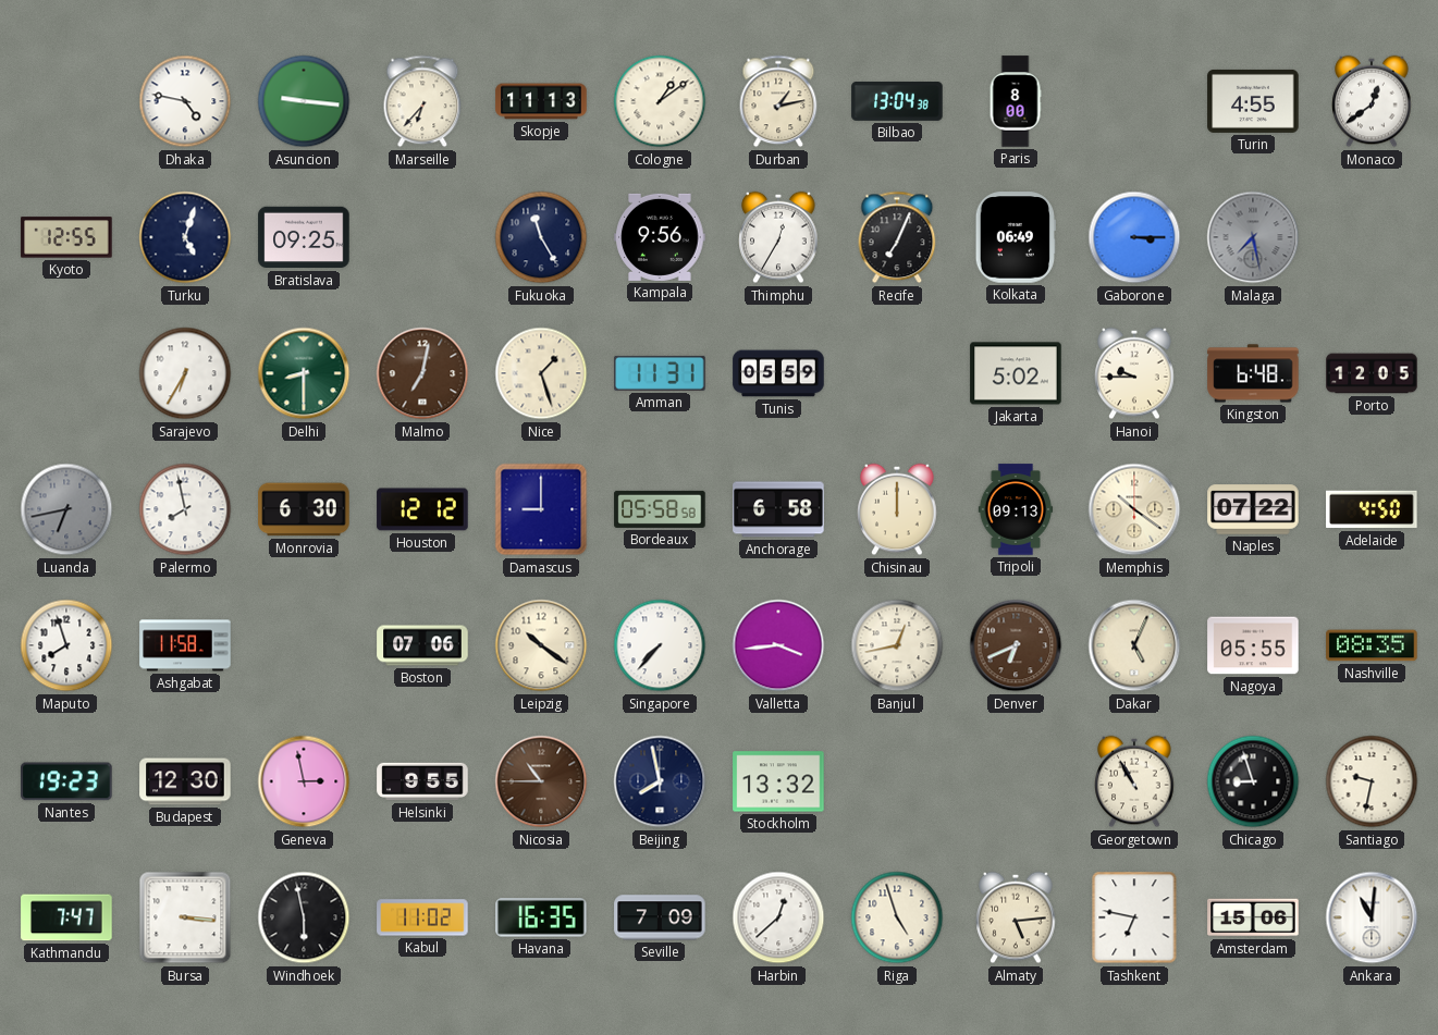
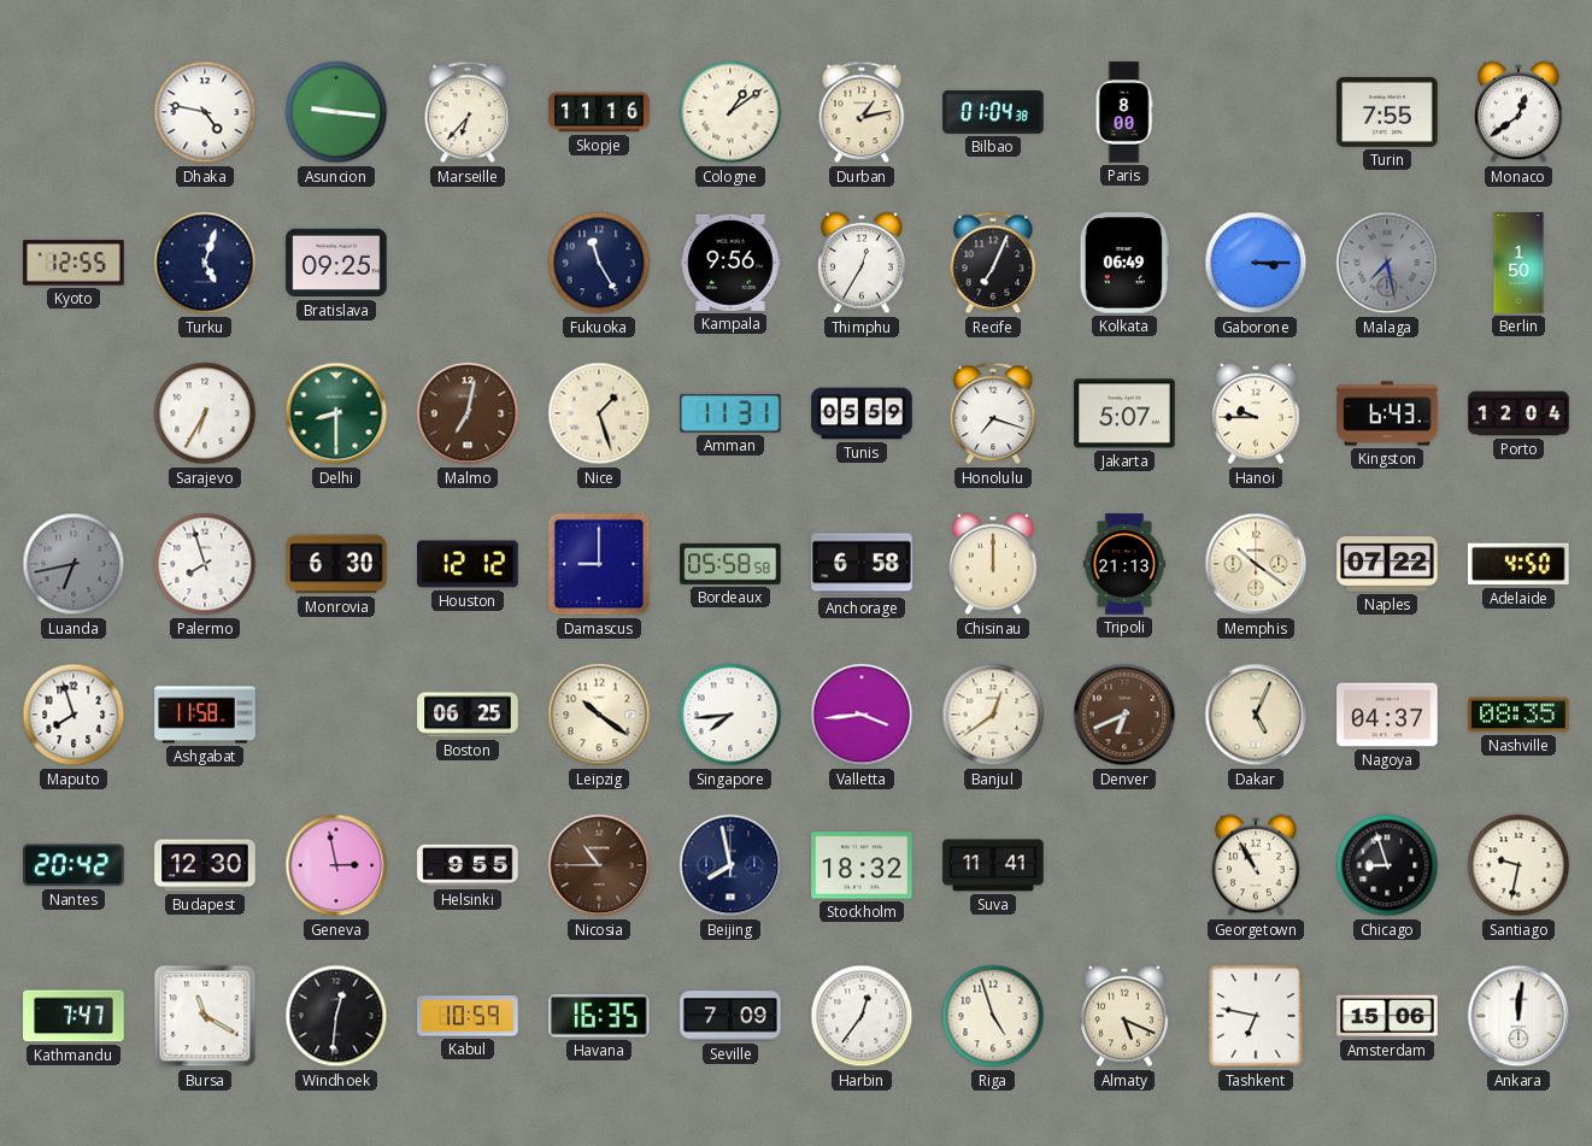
Skopje: 11:13 -> 11:16
Bilbao: 13:04 -> 01:04
Turin: 4:55 -> 7:55
Berlin: none -> 1:50
Honolulu: none -> 7:18
Jakarta: 5:02 -> 5:07
Kingston: 6:48 -> 6:43
Porto: 12:05 -> 12:04
Palermo: 7:58 -> 7:57
Tripoli: 09:13 -> 21:13
Boston: 07:06 -> 06:25
Singapore: 7:37 -> 7:44
Banjul: 12:43 -> 12:39
Nagoya: 05:55 -> 04:37
Nantes: 19:23 -> 20:42
Stockholm: 13:32 -> 18:32
Suva: none -> 11:41
Bursa: 3:16 -> 11:20
Windhoek: 5:58 -> 12:31
Kabul: 11:02 -> 10:59
Harbin: 12:38 -> 12:36
Almaty: 5:14 -> 5:19
Ankara: 11:01 -> 12:01
